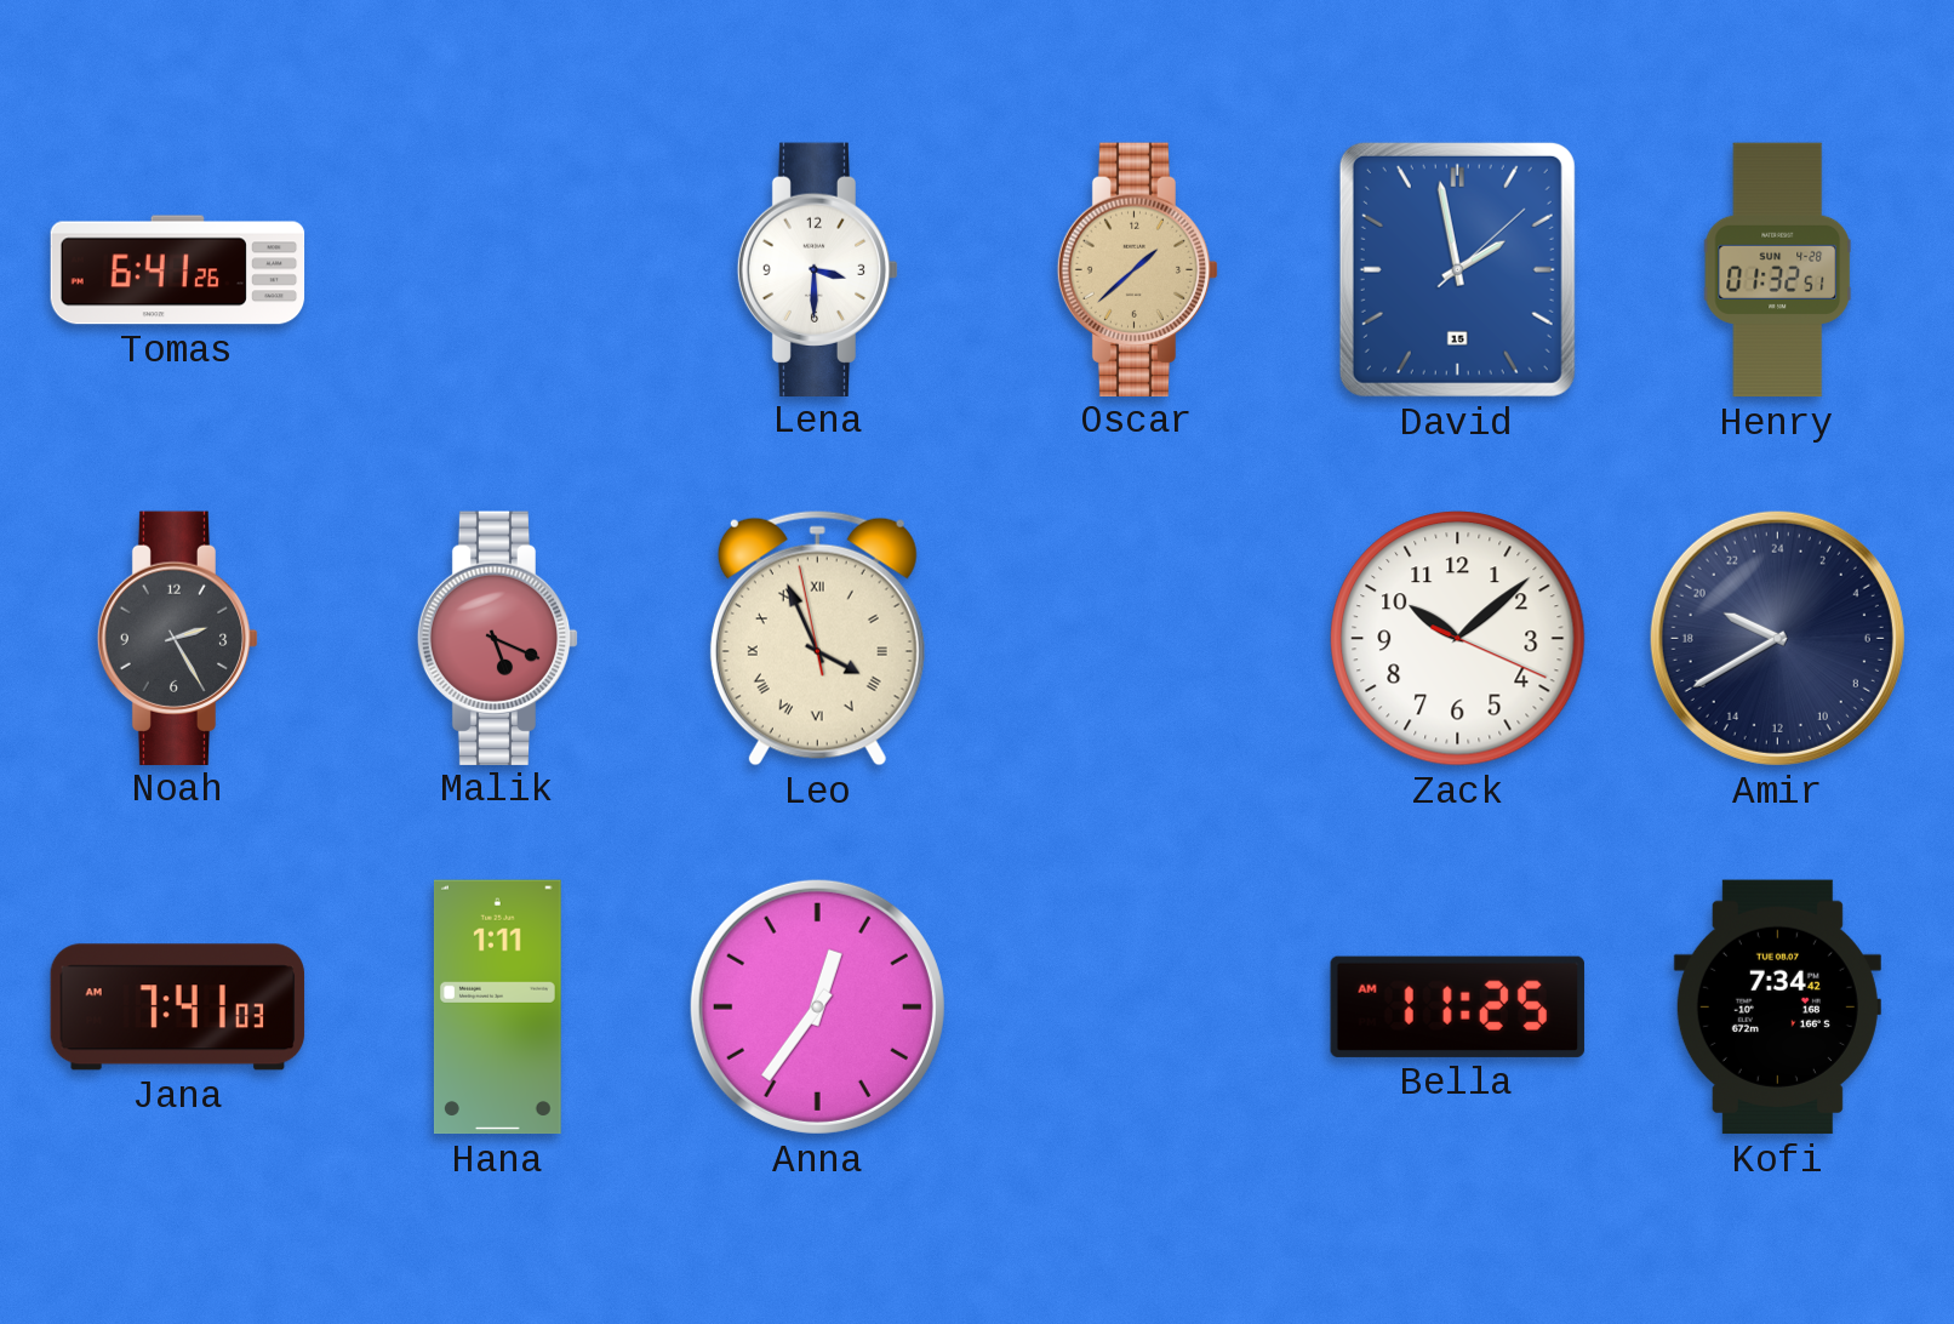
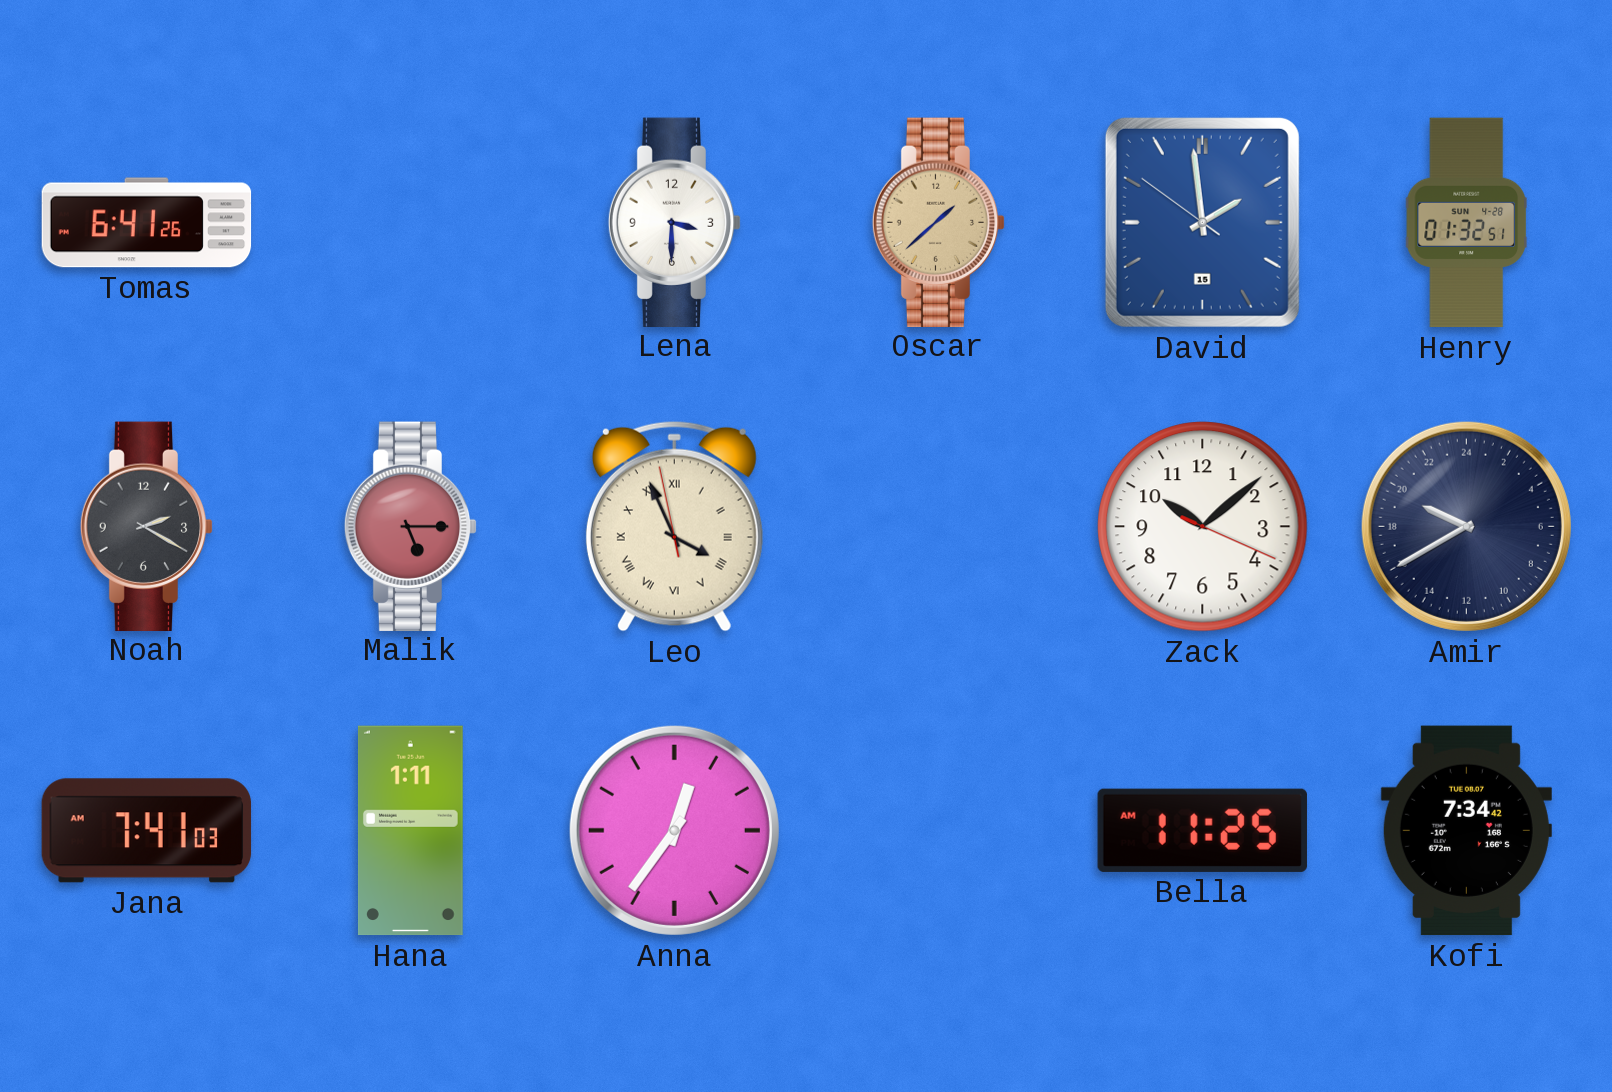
David: 1:58:08 -> 1:58:51
Noah: 2:25 -> 2:20
Malik: 5:19 -> 5:15
